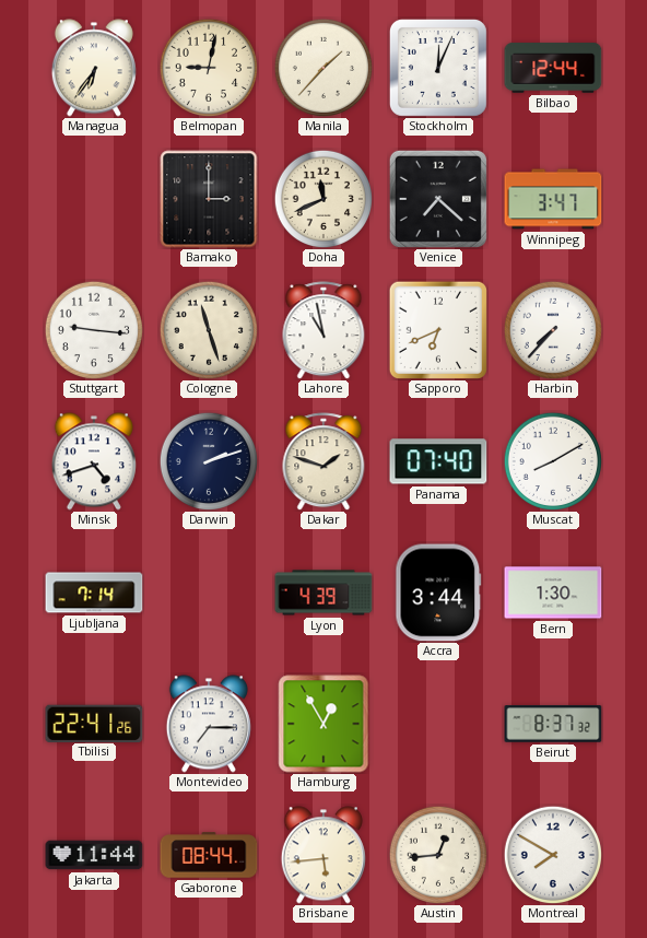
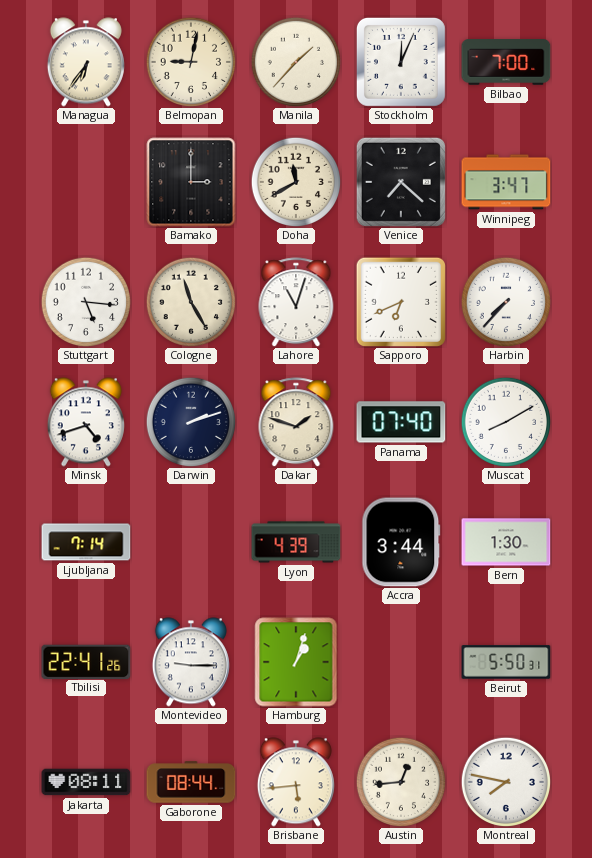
Bilbao: 12:44 -> 7:00
Doha: 11:41 -> 11:40
Stuttgart: 9:16 -> 5:16
Cologne: 11:27 -> 11:25
Lahore: 10:58 -> 11:03
Montevideo: 7:15 -> 9:15
Hamburg: 12:55 -> 1:03
Beirut: 8:37 -> 5:50
Jakarta: 11:44 -> 08:11
Montreal: 7:50 -> 7:47
